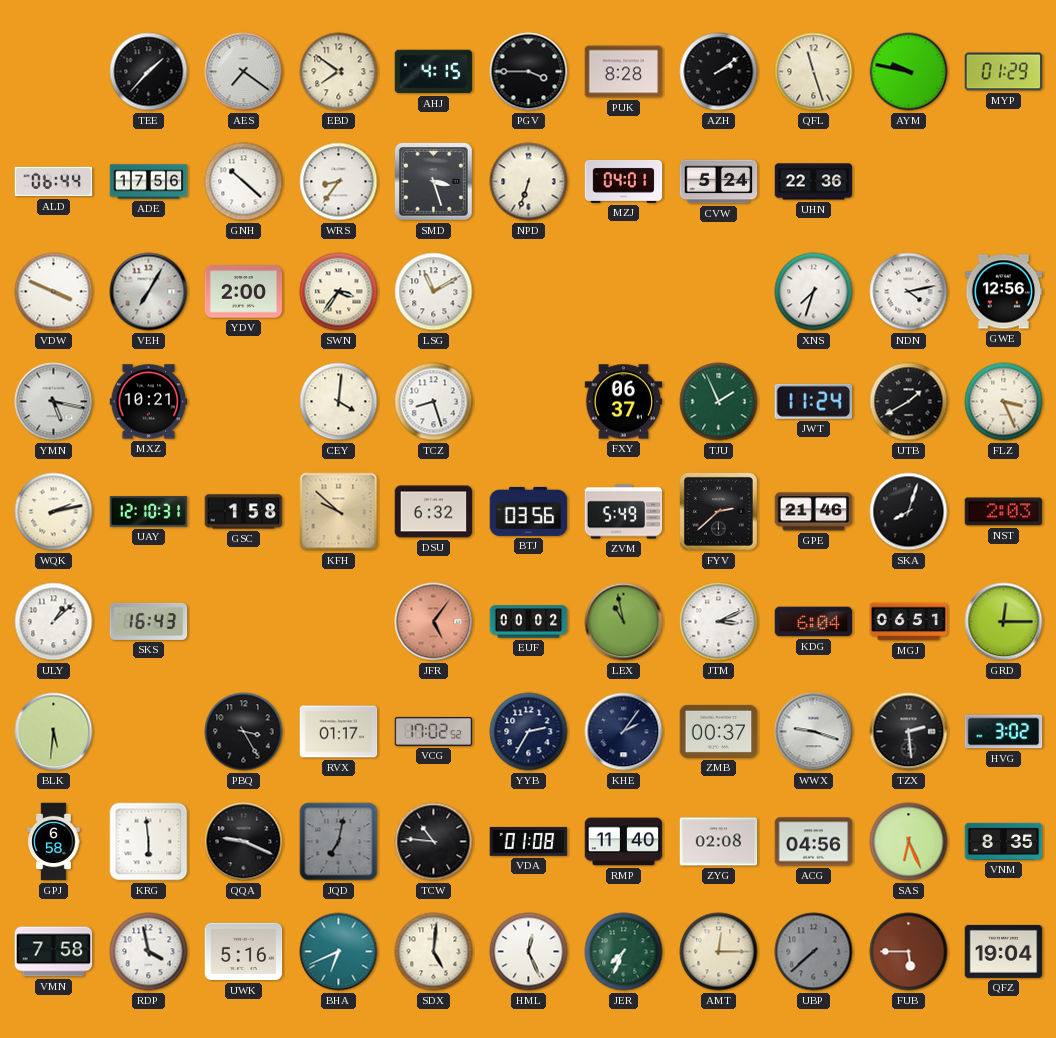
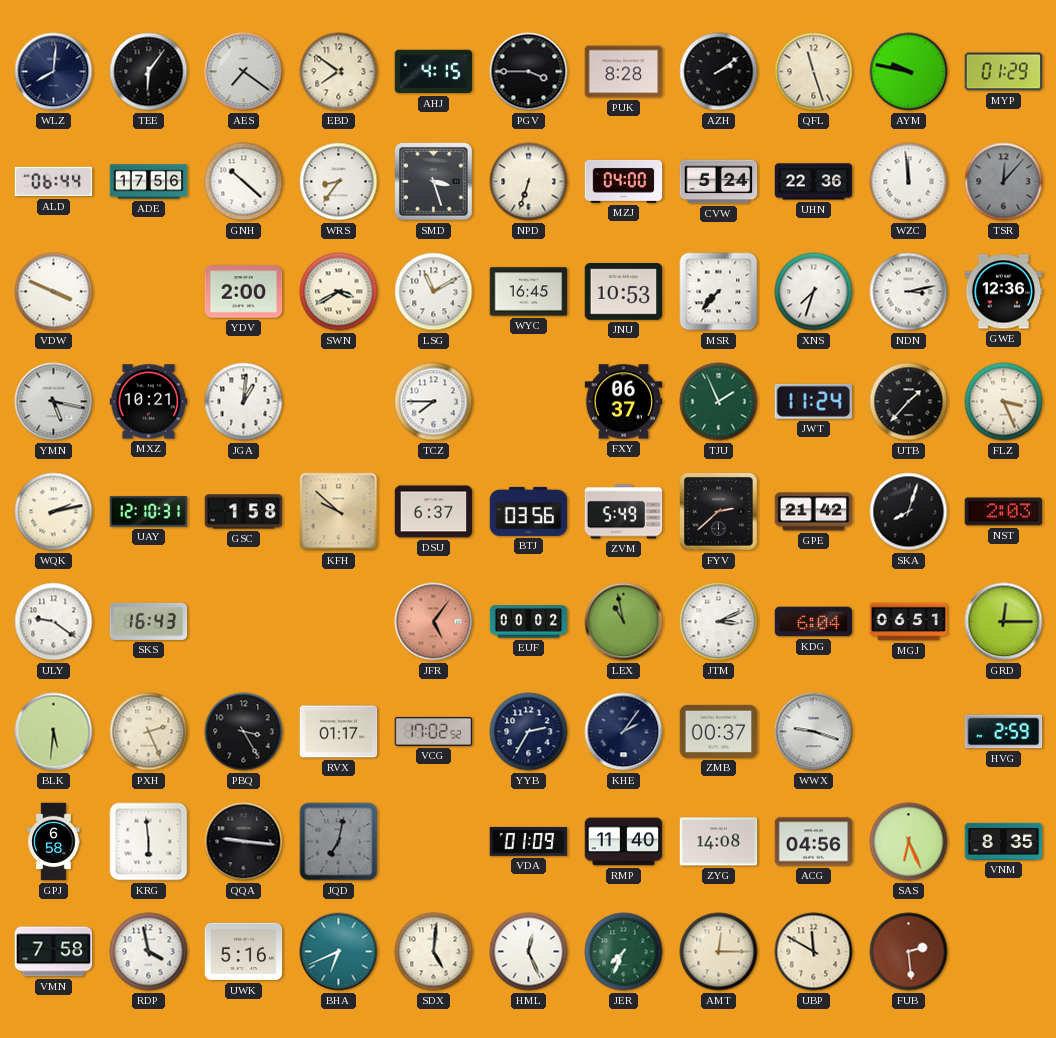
WLZ: none -> 8:01
TEE: 1:37 -> 6:06
MZJ: 04:01 -> 04:00
WZC: none -> 11:59
TSR: none -> 12:07
VEH: 7:05 -> none
SWN: 3:36 -> 3:40
WYC: none -> 16:45
JNU: none -> 10:53
MSR: none -> 7:37
NDN: 4:13 -> 3:13
GWE: 12:56 -> 12:36
JGA: none -> 1:01
CEY: 4:01 -> none
TCZ: 8:27 -> 7:45
UTB: 1:40 -> 1:37
DSU: 6:32 -> 6:37
GPE: 21:46 -> 21:42
ULY: 1:08 -> 9:21
PXH: none -> 2:26
TZX: 2:29 -> none
HVG: 3:02 -> 2:59
QQA: 9:19 -> 9:16
TCW: 10:46 -> none
VDA: 01:08 -> 01:09
ZYG: 02:08 -> 14:08
UBP: 7:38 -> 11:50
UBP dial: grey -> cream
FUB: 5:45 -> 2:29
QFZ: 19:04 -> none
